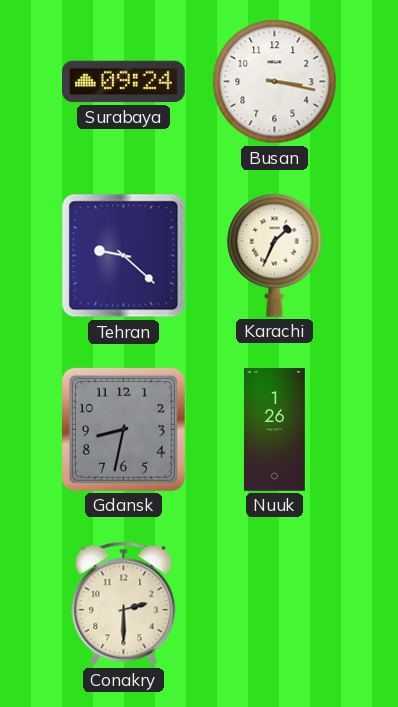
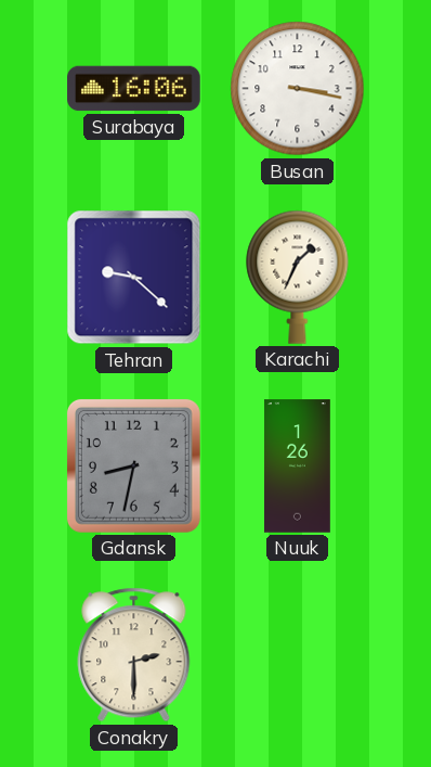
Surabaya: 09:24 -> 16:06
